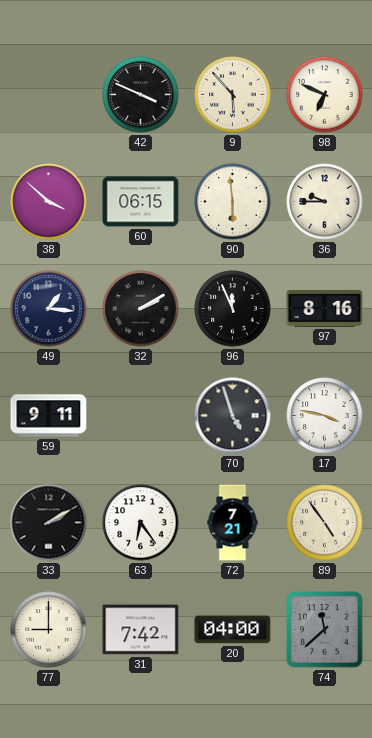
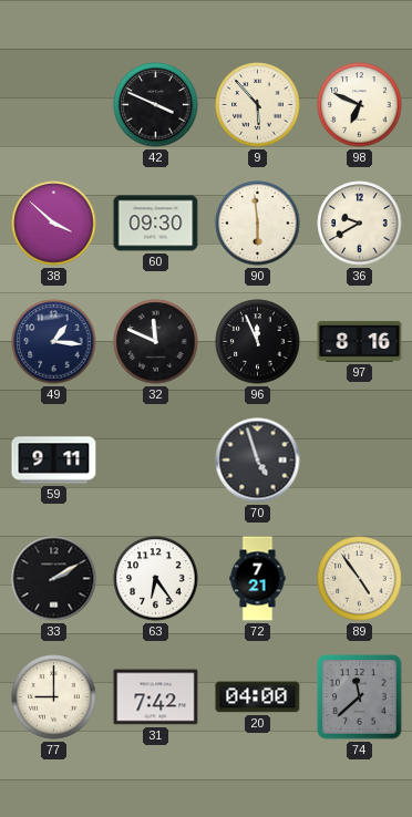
60: 06:15 -> 09:30
36: 9:45 -> 9:40
32: 2:10 -> 11:49
17: 3:47 -> none
